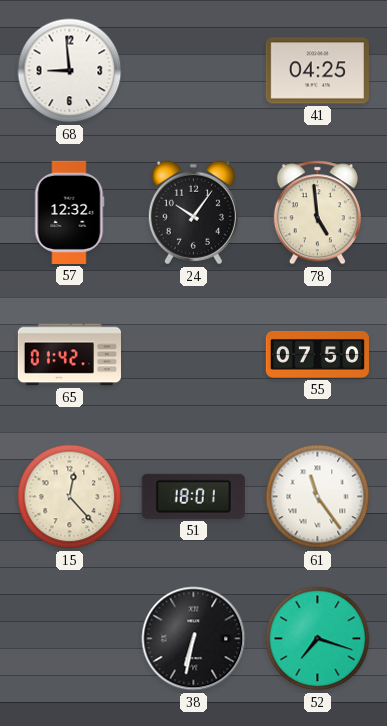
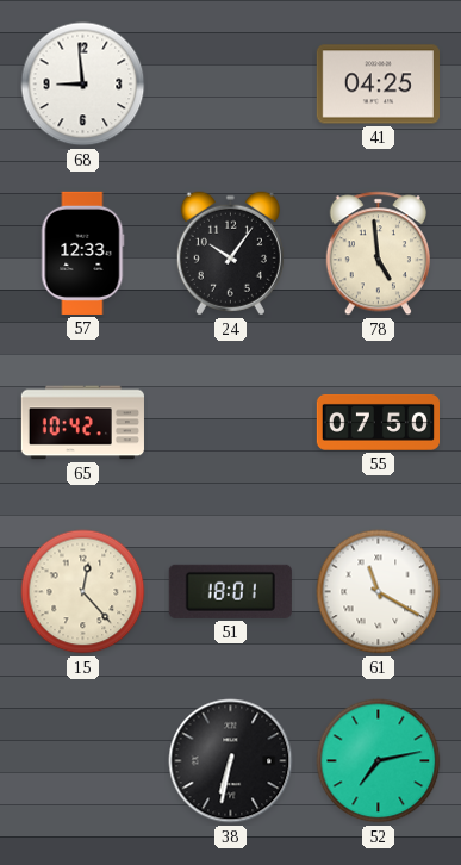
57: 12:32 -> 12:33
65: 01:42 -> 10:42
61: 11:24 -> 11:20
52: 7:18 -> 7:13
